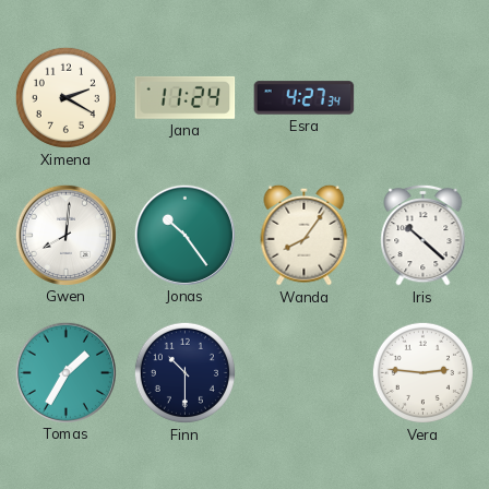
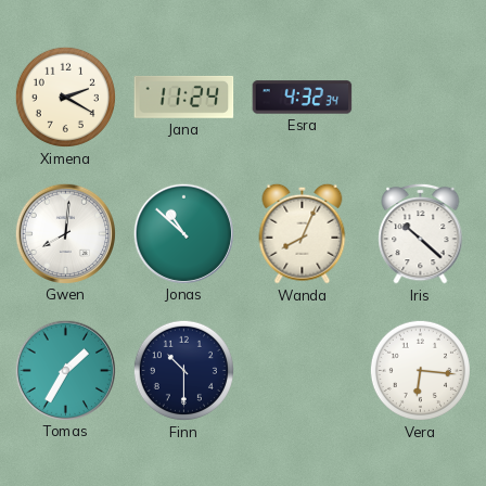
Esra: 4:27 -> 4:32
Jonas: 10:24 -> 10:52
Wanda: 8:06 -> 8:04
Vera: 2:46 -> 6:16
